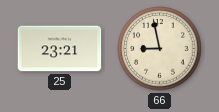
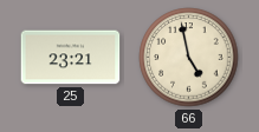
66: 8:58 -> 4:58
